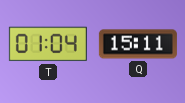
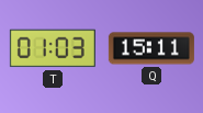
T: 01:04 -> 01:03
